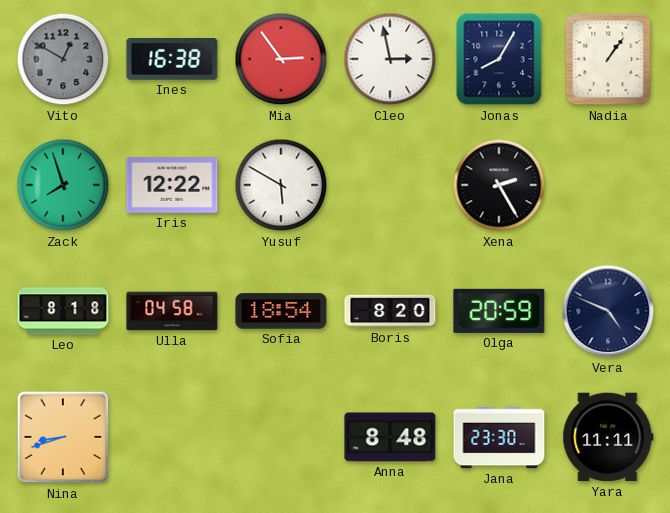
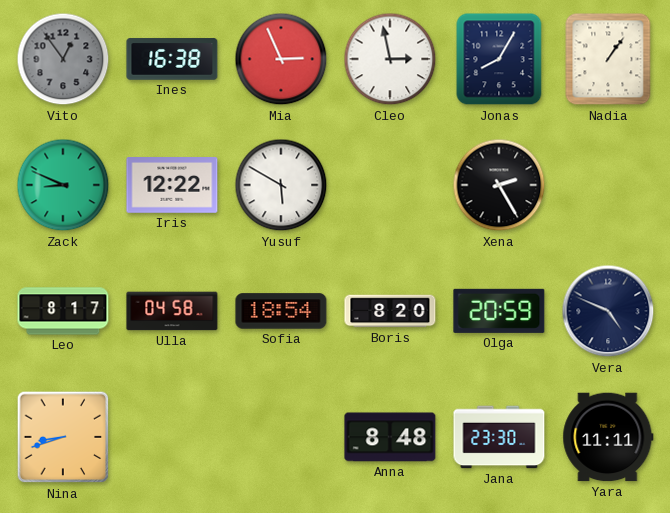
Vito: 12:50 -> 12:54
Mia: 2:54 -> 2:56
Zack: 7:57 -> 8:49
Leo: 8:18 -> 8:17
